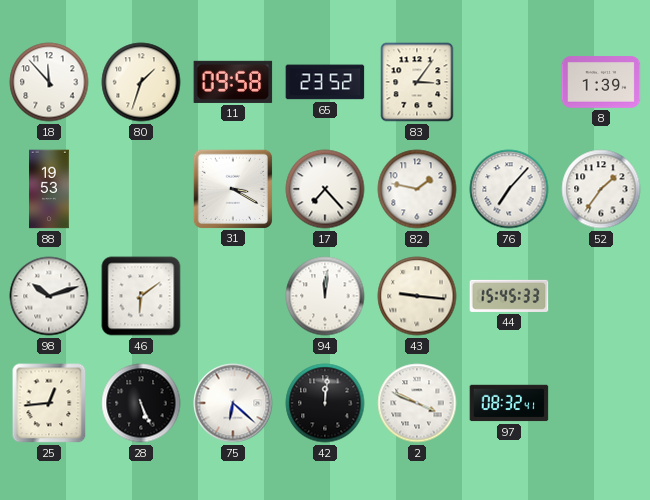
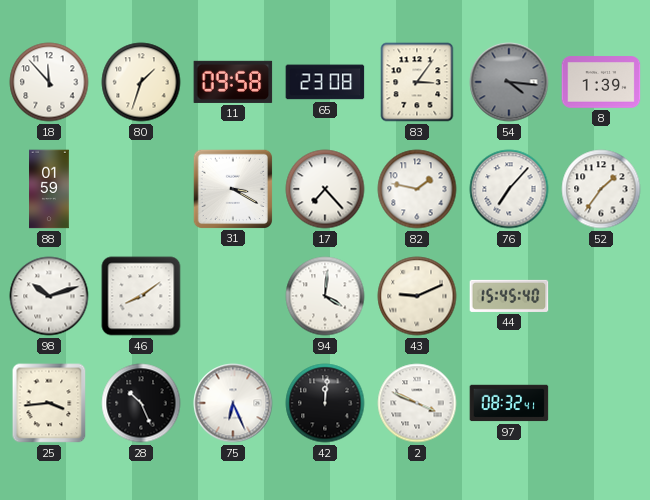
65: 23:52 -> 23:08
54: none -> 4:16
88: 19:53 -> 01:59
46: 6:09 -> 8:09
94: 12:01 -> 4:01
43: 9:16 -> 9:11
44: 15:45:33 -> 15:45:40
25: 12:44 -> 3:44
28: 5:26 -> 10:26
75: 6:22 -> 6:26
